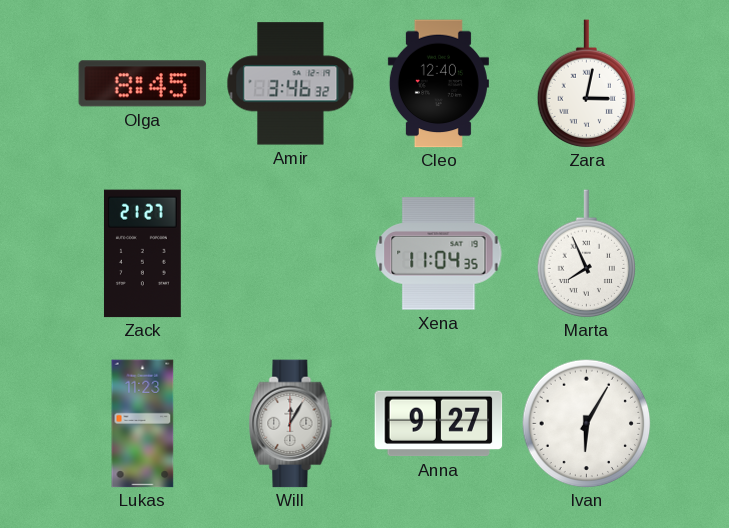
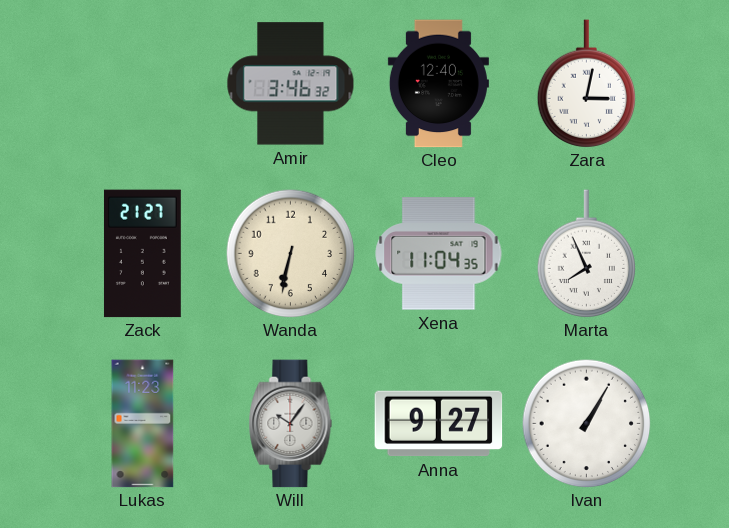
Olga: 8:45 -> none
Wanda: none -> 6:32
Will: 12:05 -> 10:06
Ivan: 6:05 -> 1:05
